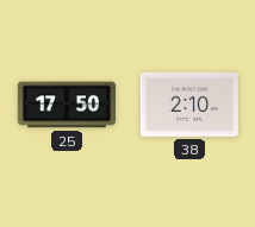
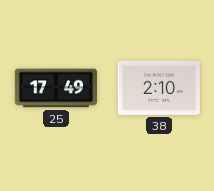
25: 17:50 -> 17:49
